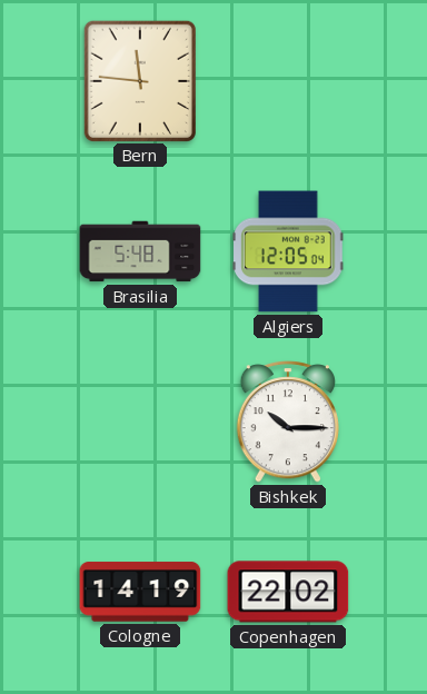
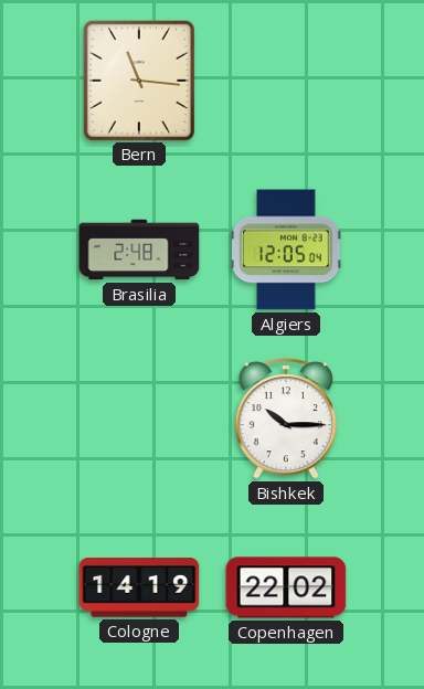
Bern: 11:46 -> 11:16
Brasilia: 5:48 -> 2:48
